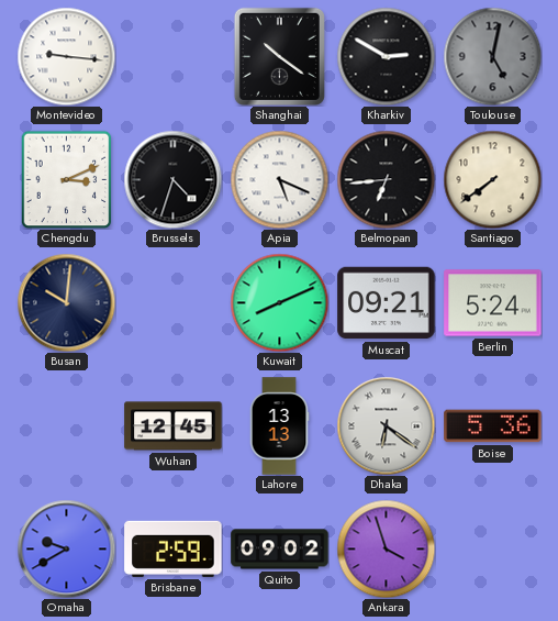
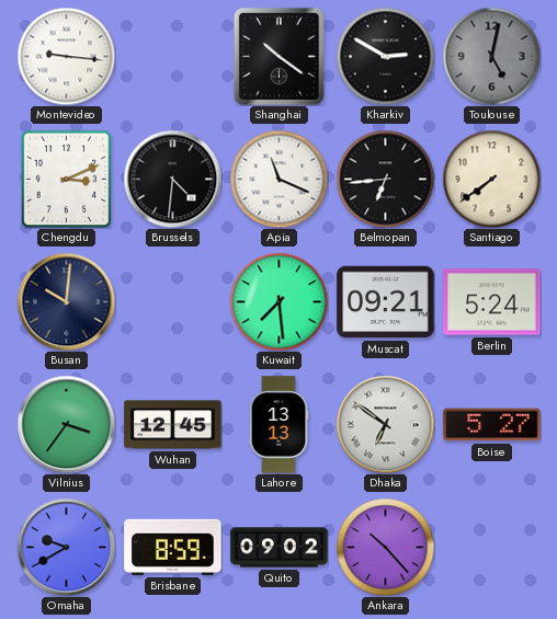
Brussels: 4:33 -> 4:31
Apia: 5:19 -> 11:19
Kuwait: 8:11 -> 7:29
Vilnius: none -> 3:36
Dhaka: 6:21 -> 6:51
Boise: 5:36 -> 5:27
Brisbane: 2:59 -> 8:59
Ankara: 3:57 -> 10:23
